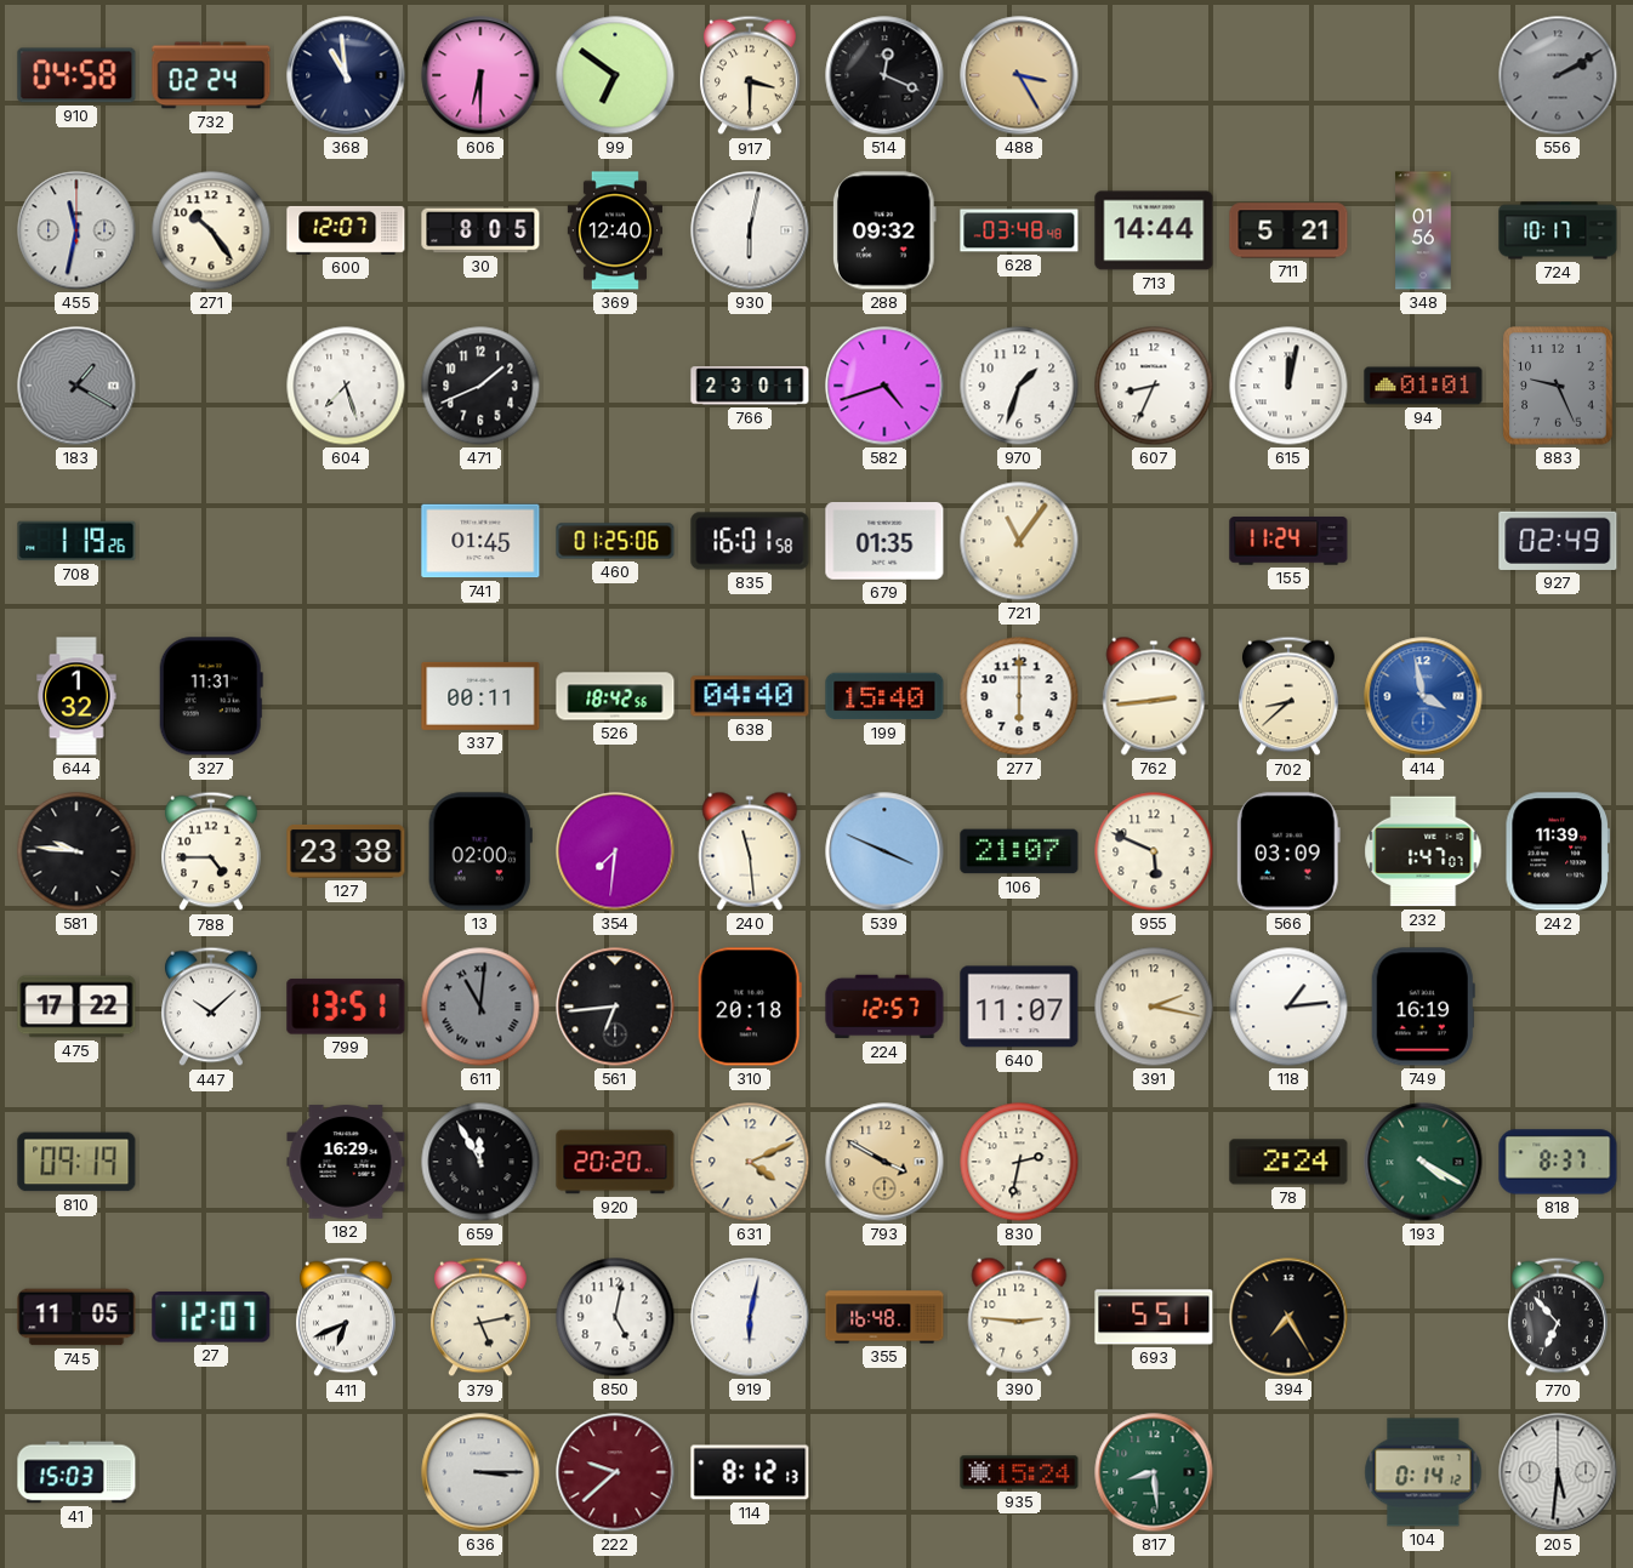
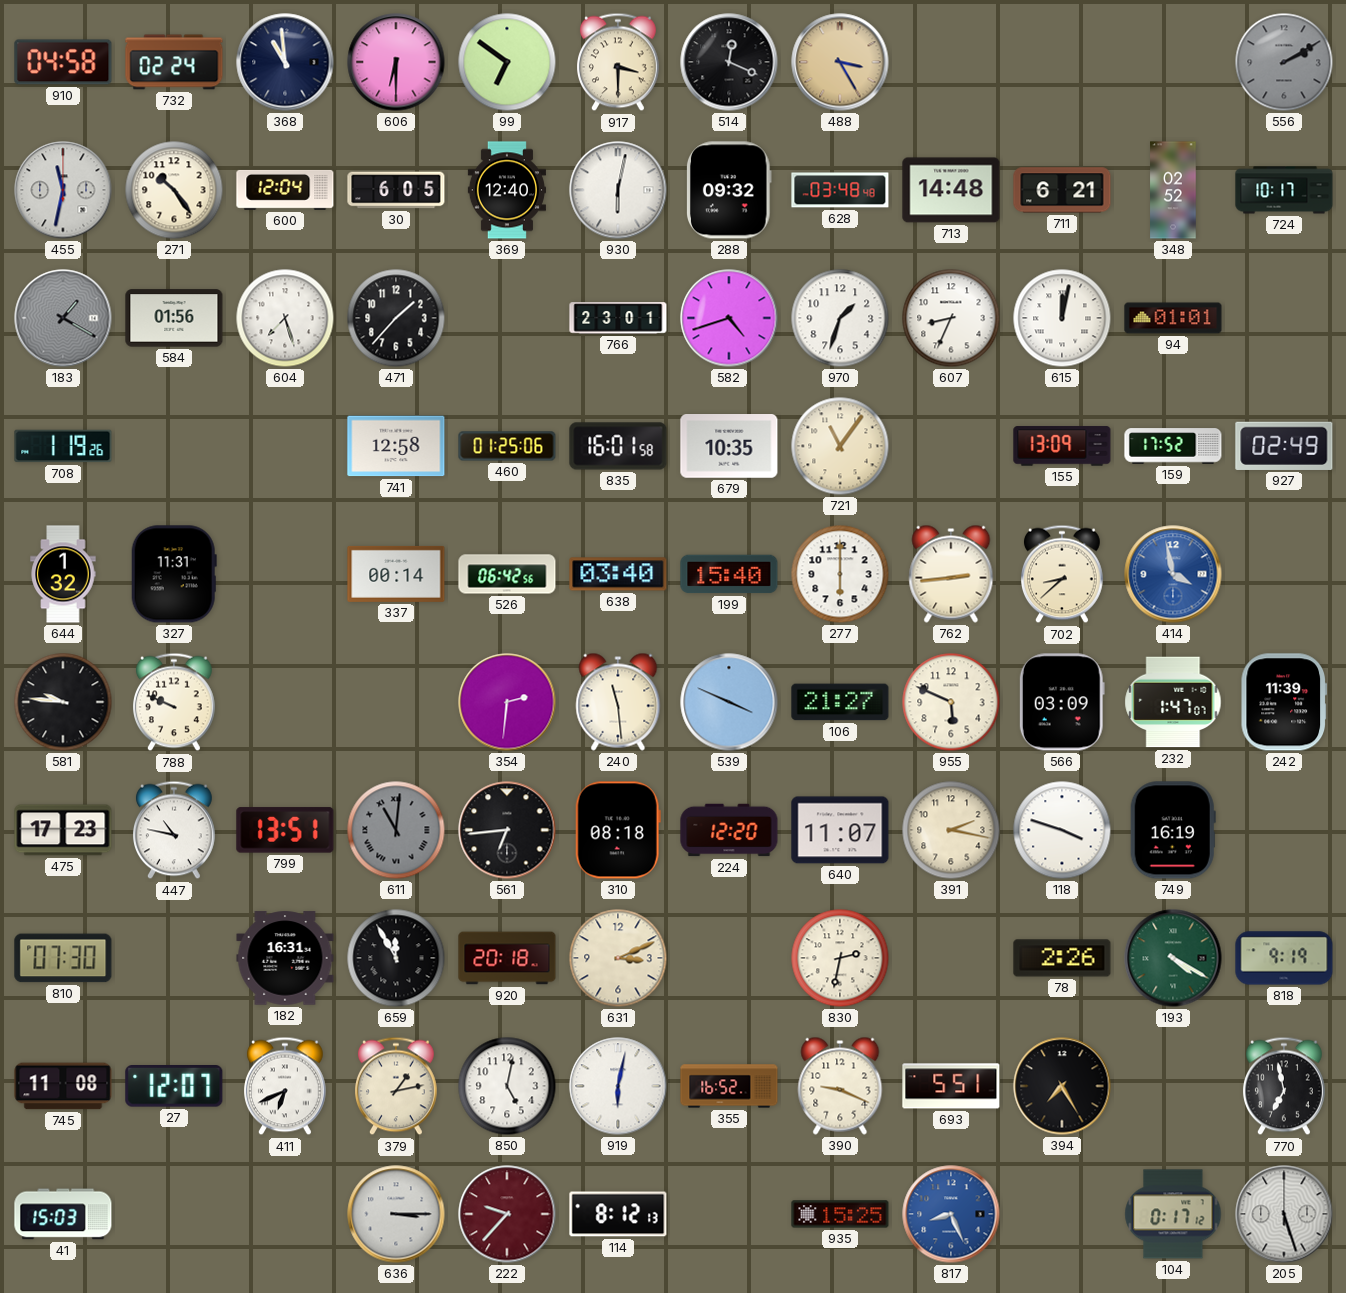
600: 12:07 -> 12:04
30: 8:05 -> 6:05
713: 14:44 -> 14:48
711: 5:21 -> 6:21
348: 01:56 -> 02:52
584: none -> 01:56
471: 1:41 -> 1:37
883: 9:26 -> none
741: 01:45 -> 12:58
679: 01:35 -> 10:35
155: 11:24 -> 13:09
159: none -> 17:52
337: 00:11 -> 00:14
526: 18:42 -> 06:42
638: 04:40 -> 03:40
788: 4:45 -> 9:49
127: 23:38 -> none
13: 02:00 -> none
354: 7:31 -> 2:31
106: 21:07 -> 21:27
475: 17:22 -> 17:23
447: 10:08 -> 10:47
310: 20:18 -> 08:18
224: 12:57 -> 12:20
118: 1:14 -> 3:48
810: 09:19 -> 07:30
182: 16:29 -> 16:31
920: 20:20 -> 20:18
631: 4:11 -> 3:11
793: 3:50 -> none
78: 2:24 -> 2:26
818: 8:37 -> 9:19
745: 11:05 -> 11:08
379: 5:13 -> 1:13
355: 16:48 -> 16:52
390: 2:46 -> 9:19
770: 6:53 -> 6:58
222: 9:38 -> 9:37
935: 15:24 -> 15:25
817: 8:29 -> 8:26
817 dial: green -> blue
104: 0:14 -> 0:17
205: 5:31 -> 5:27
